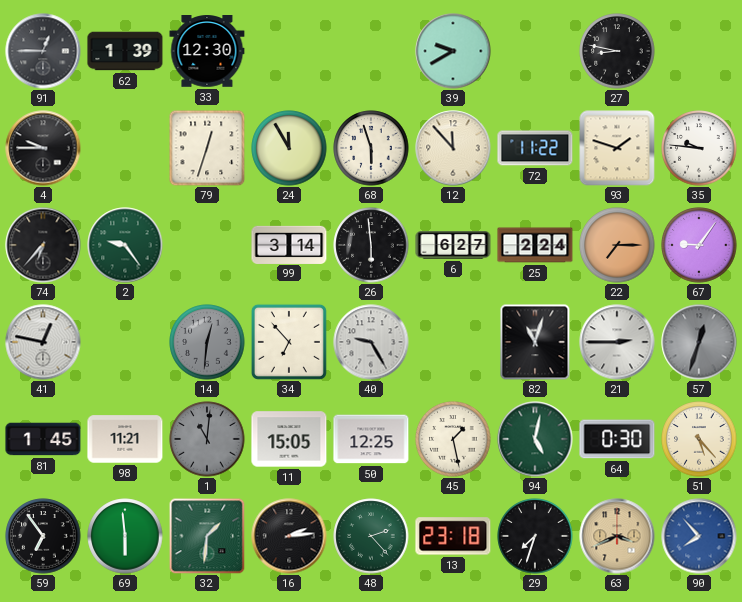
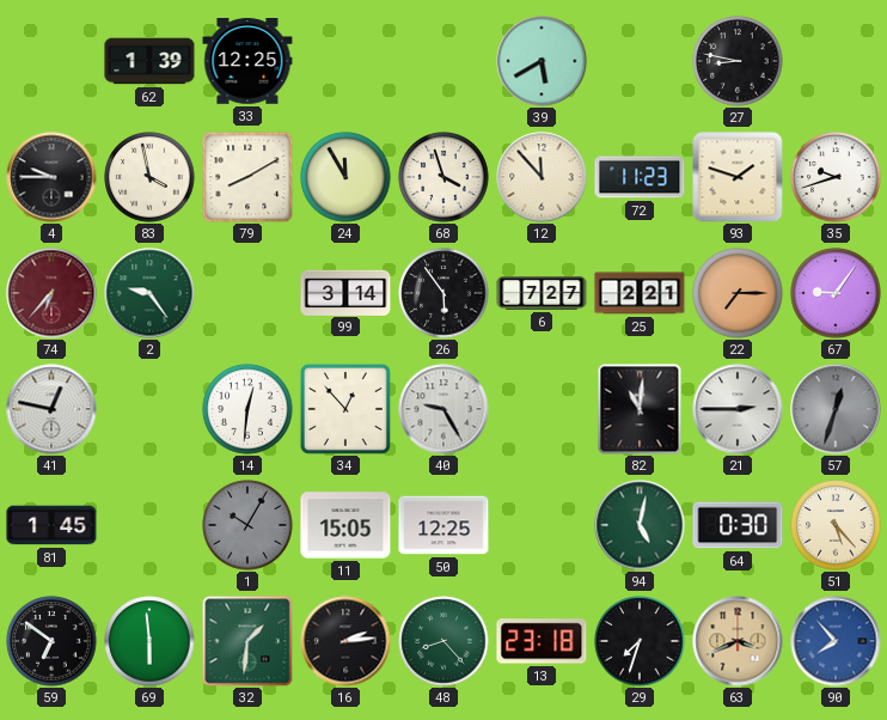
91: 12:45 -> none
33: 12:30 -> 12:25
39: 9:40 -> 5:40
83: none -> 3:58
79: 12:33 -> 8:10
68: 5:57 -> 3:57
72: 11:22 -> 11:23
35: 9:46 -> 9:42
74 dial: black -> burgundy
26: 5:59 -> 5:54
6: 6:27 -> 7:27
25: 2:24 -> 2:21
14 dial: grey -> white
34: 6:53 -> 12:53
82: 11:03 -> 11:01
98: 11:21 -> none
1: 11:01 -> 10:05
45: 1:28 -> none
59: 6:54 -> 6:51
48: 2:23 -> 8:23
